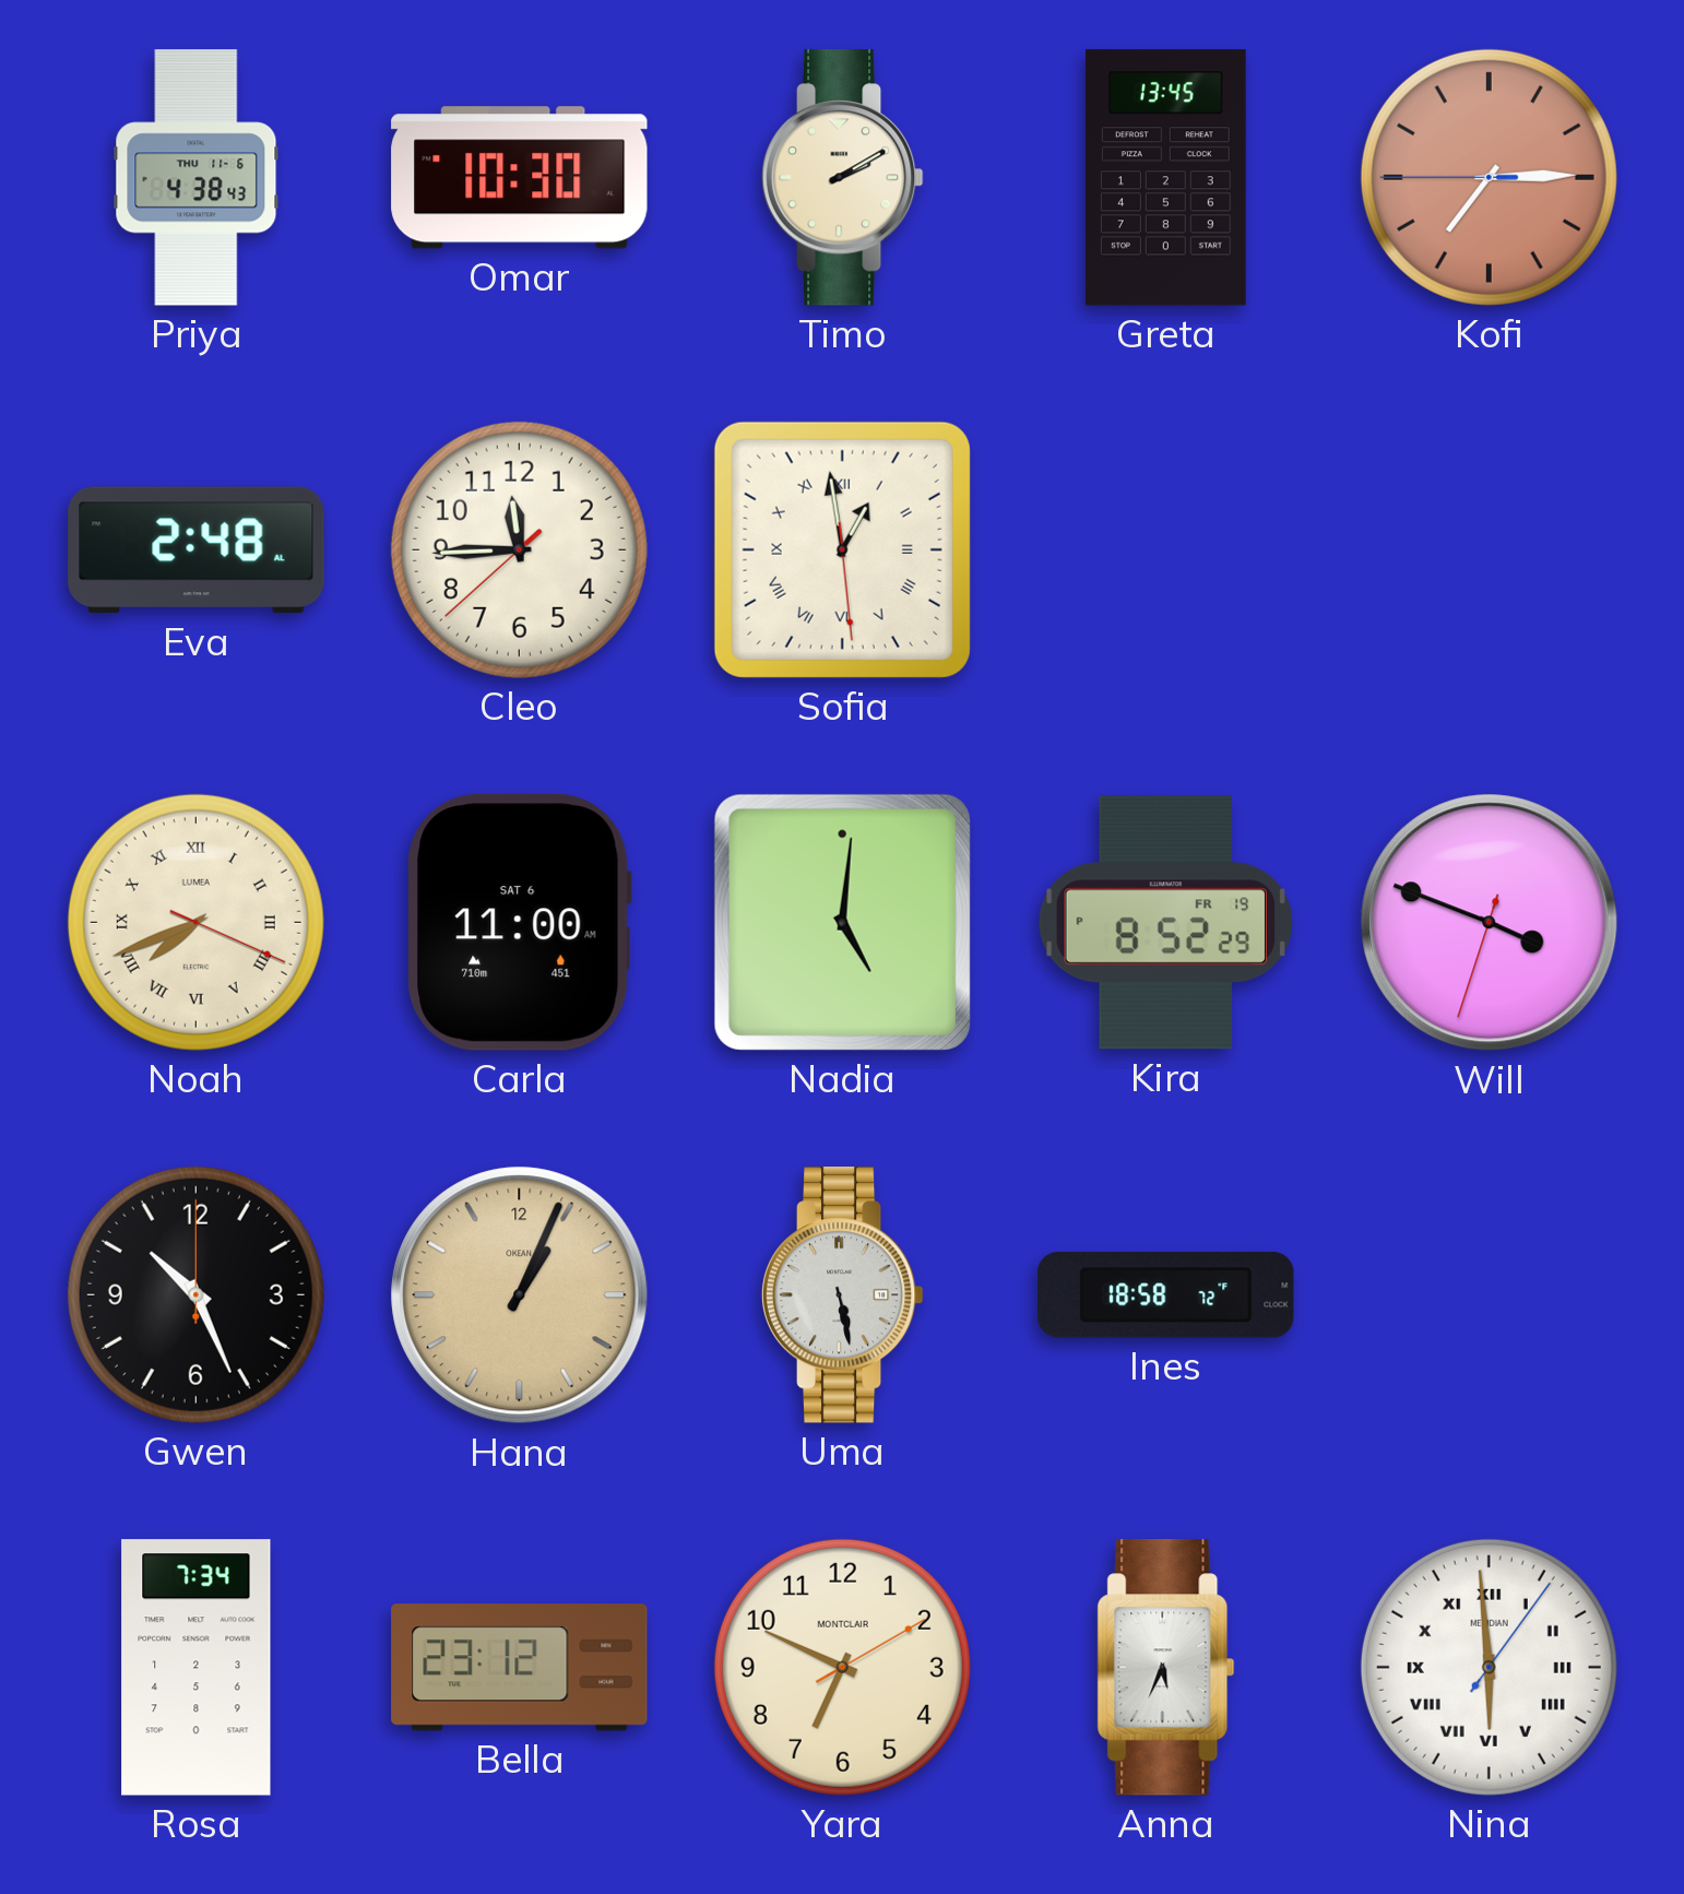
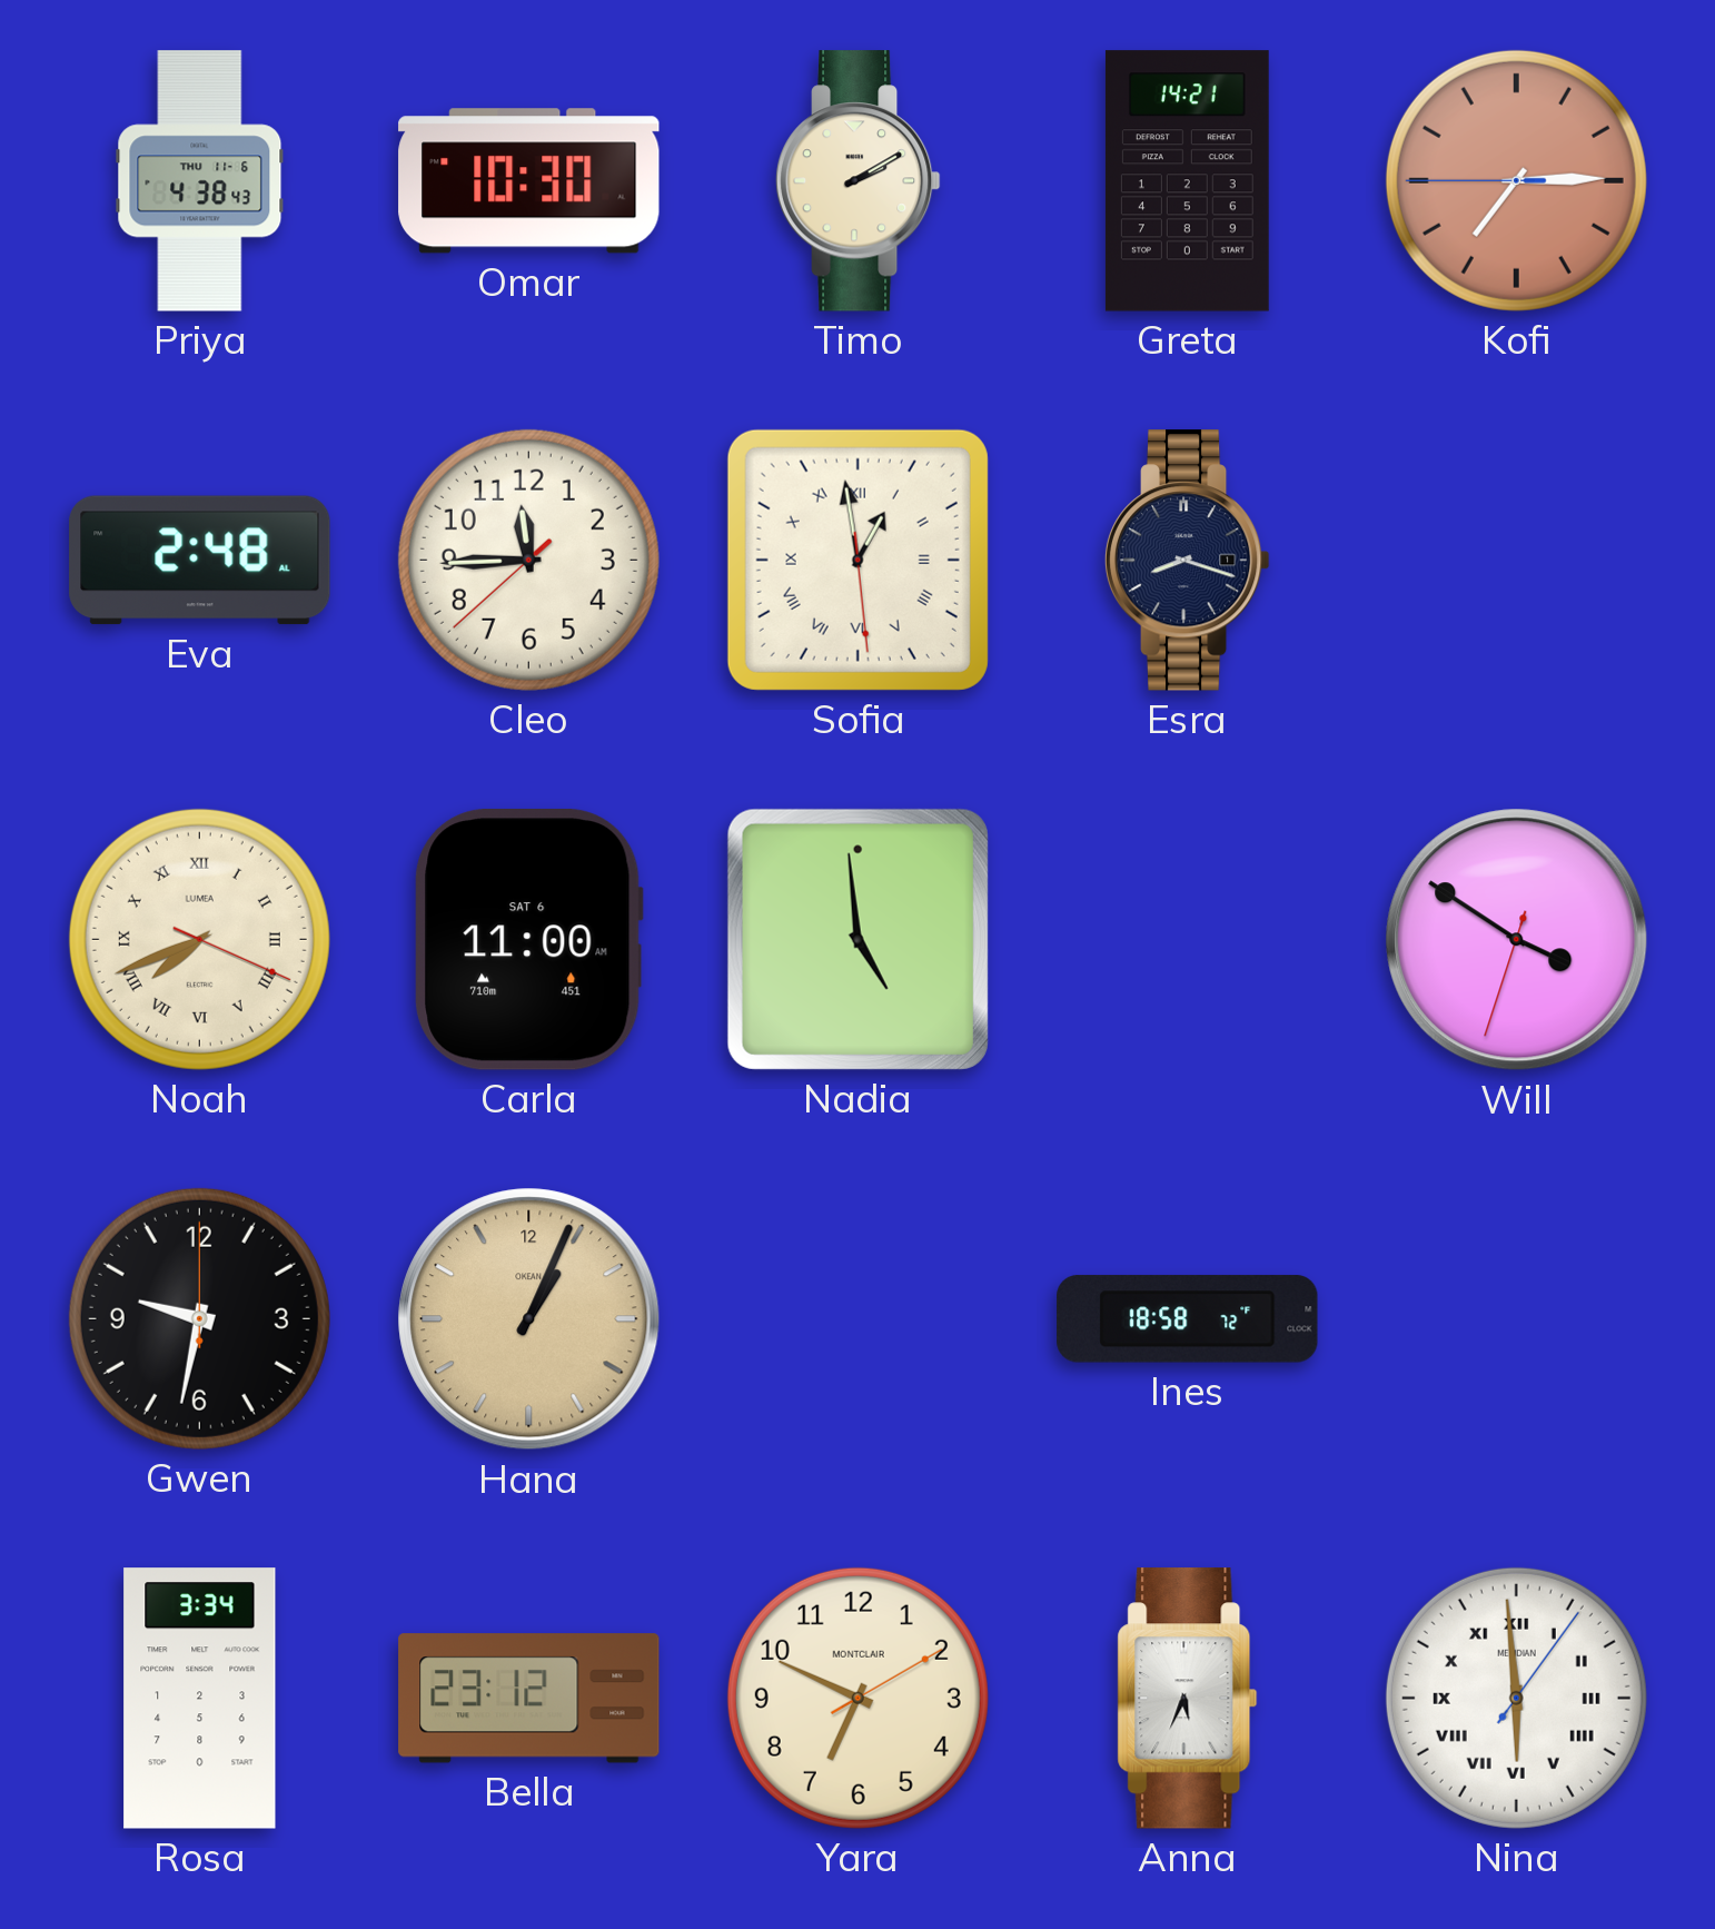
Greta: 13:45 -> 14:21
Esra: none -> 8:18
Nadia: 5:01 -> 4:59
Kira: 8:52 -> none
Will: 3:48 -> 3:50
Gwen: 10:26 -> 9:32
Uma: 5:28 -> none
Rosa: 7:34 -> 3:34
